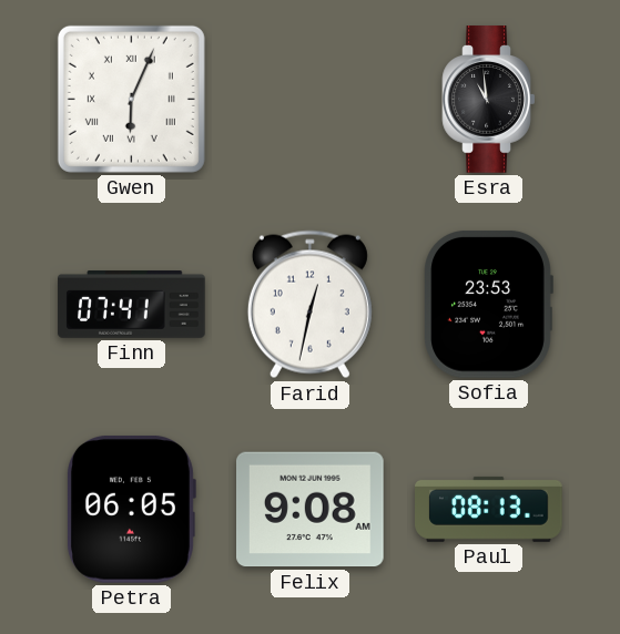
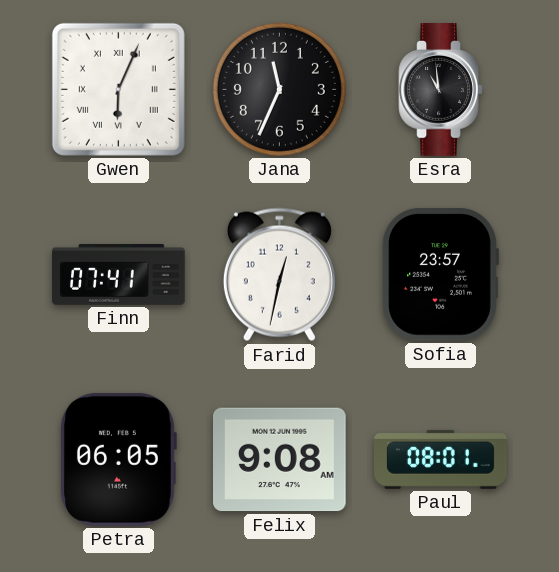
Jana: none -> 11:34
Sofia: 23:53 -> 23:57
Paul: 08:13 -> 08:01
